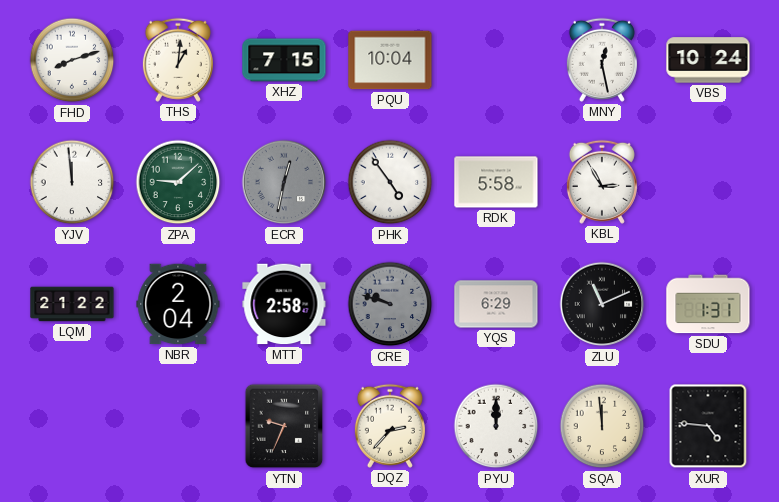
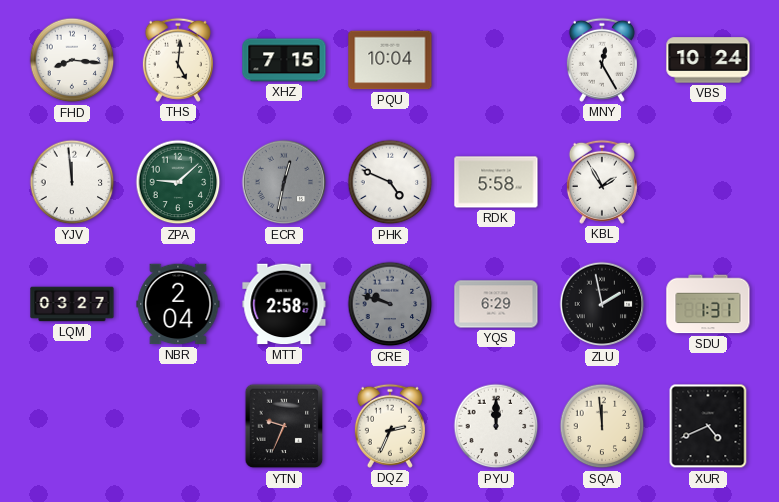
FHD: 8:12 -> 8:16
THS: 1:01 -> 5:01
MNY: 12:28 -> 12:25
PHK: 4:54 -> 4:49
KBL: 2:55 -> 1:55
LQM: 21:22 -> 03:27
ZLU: 11:11 -> 1:58
DQZ: 2:37 -> 2:34
XUR: 4:46 -> 4:41
